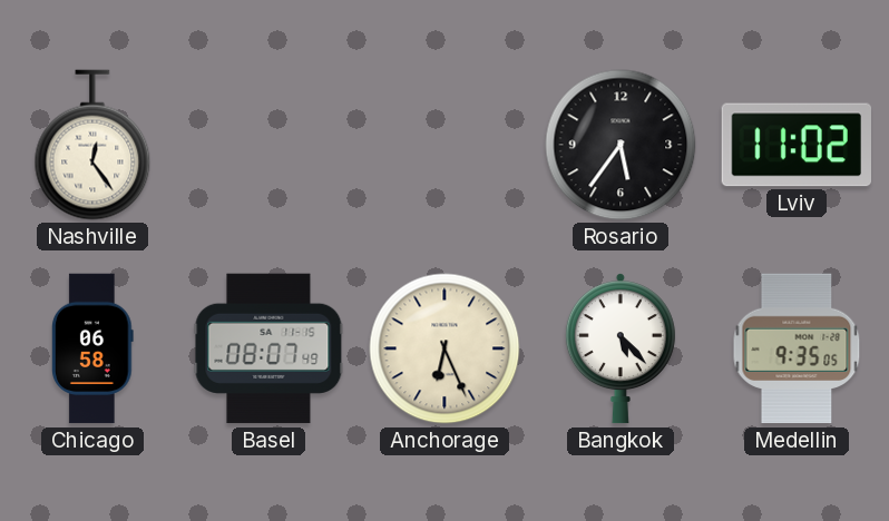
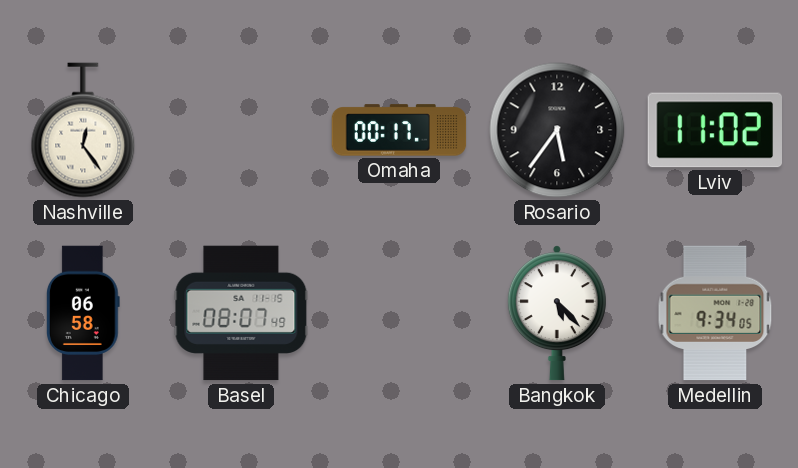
Omaha: none -> 00:17
Anchorage: 6:26 -> none
Medellin: 9:35 -> 9:34
